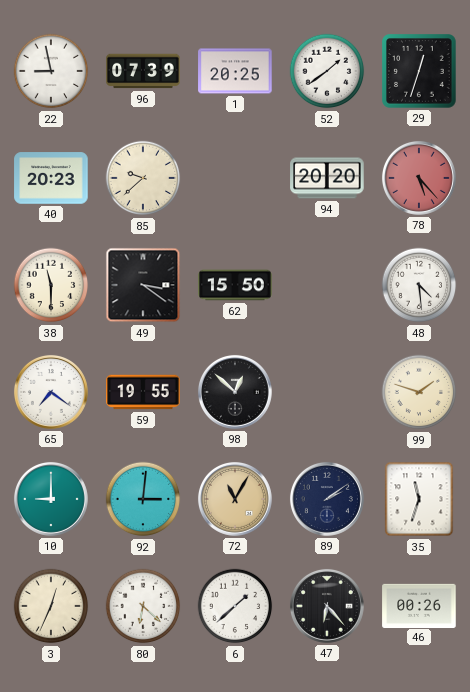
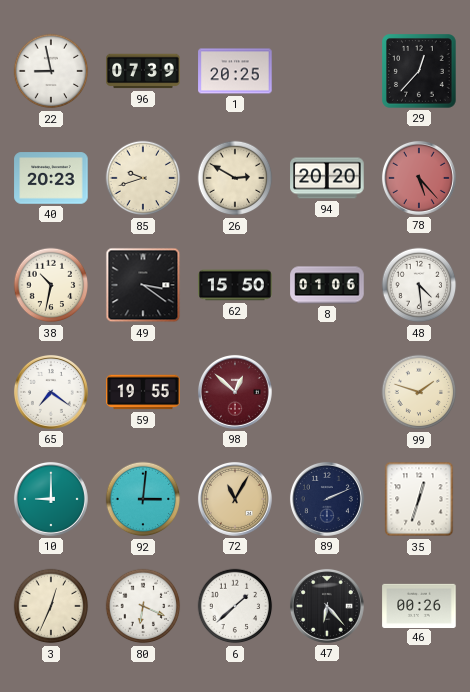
52: 1:39 -> none
29: 12:33 -> 12:37
85: 9:38 -> 9:42
26: none -> 2:50
38: 11:30 -> 10:32
8: none -> 01:06
98 dial: black -> burgundy
89: 2:09 -> 2:11
35: 11:33 -> 12:33
80: 6:22 -> 6:19
